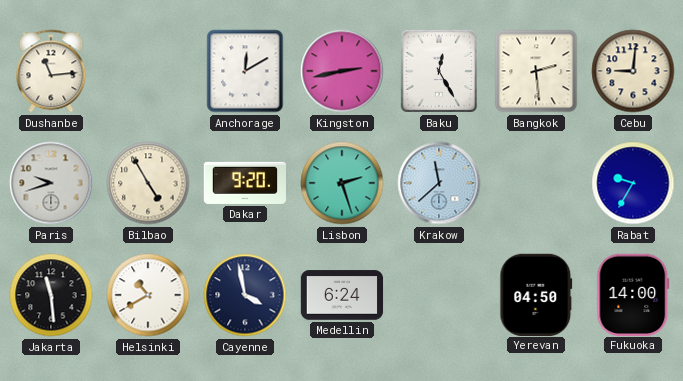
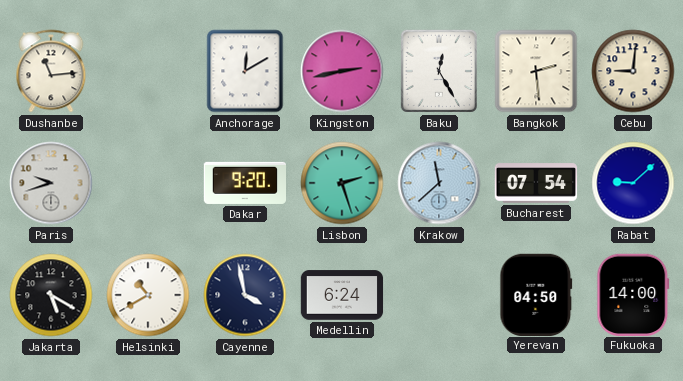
Bilbao: 4:55 -> none
Bucharest: none -> 07:54
Rabat: 9:35 -> 9:08
Jakarta: 11:29 -> 5:20
